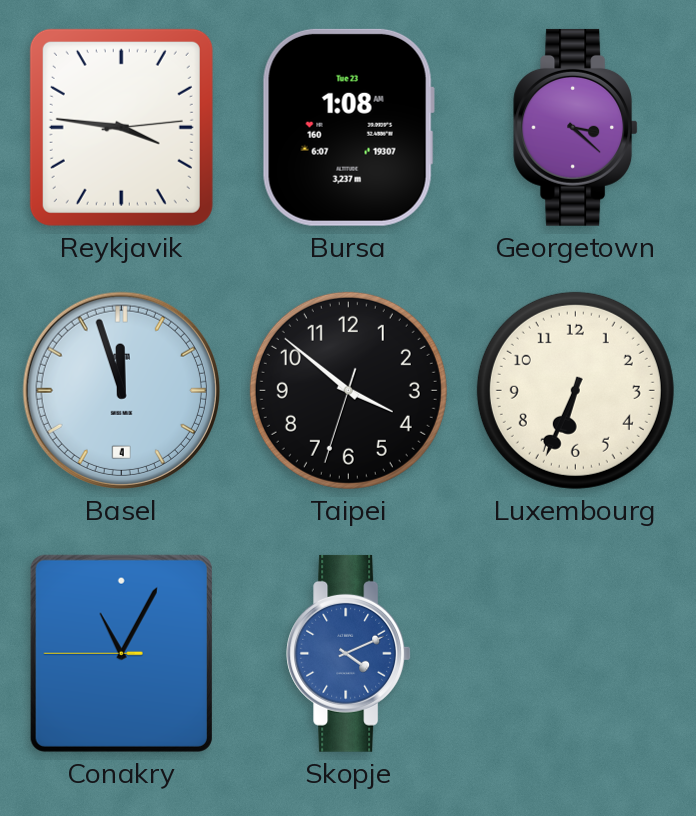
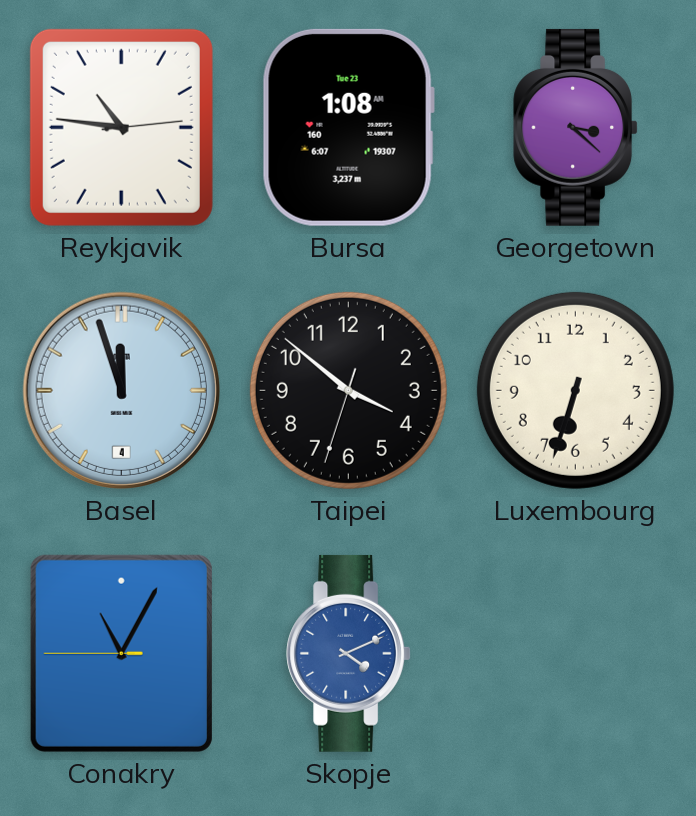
Reykjavik: 3:46 -> 10:46
Luxembourg: 6:34 -> 6:33
